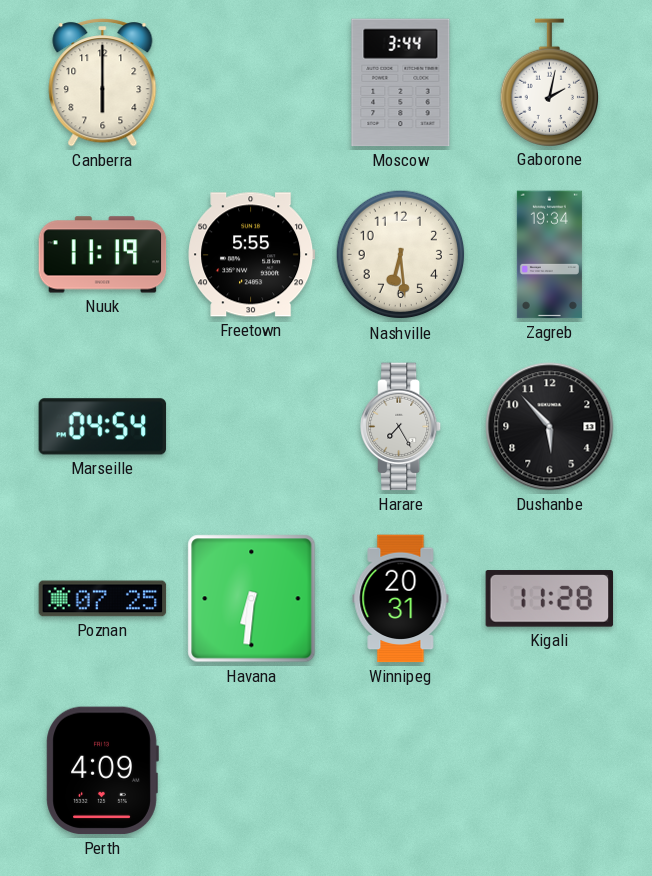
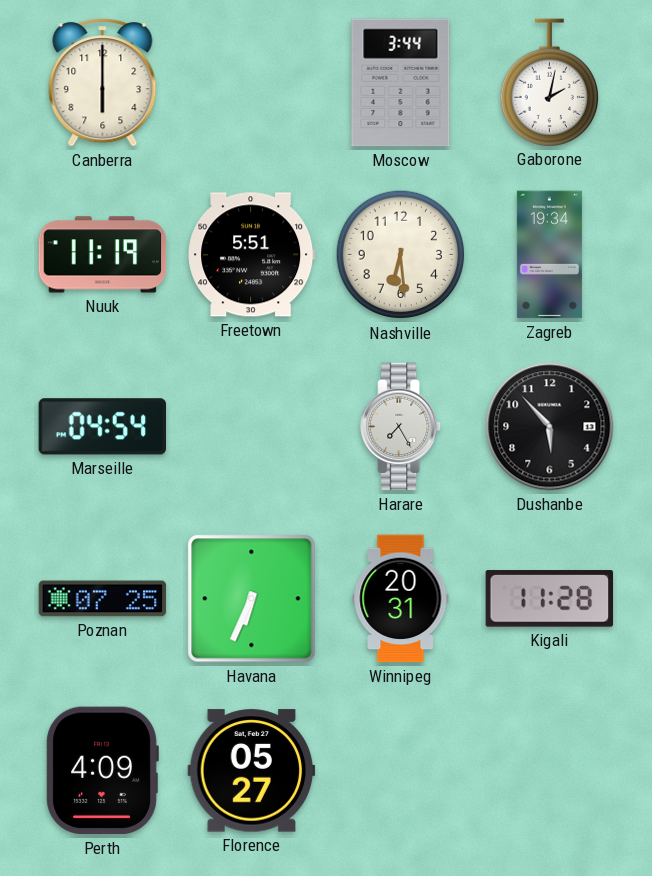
Freetown: 5:55 -> 5:51
Havana: 6:31 -> 6:34
Florence: none -> 05:27
